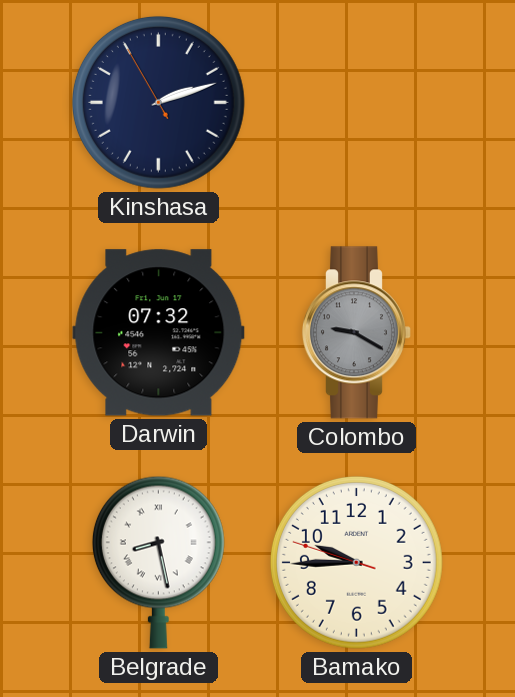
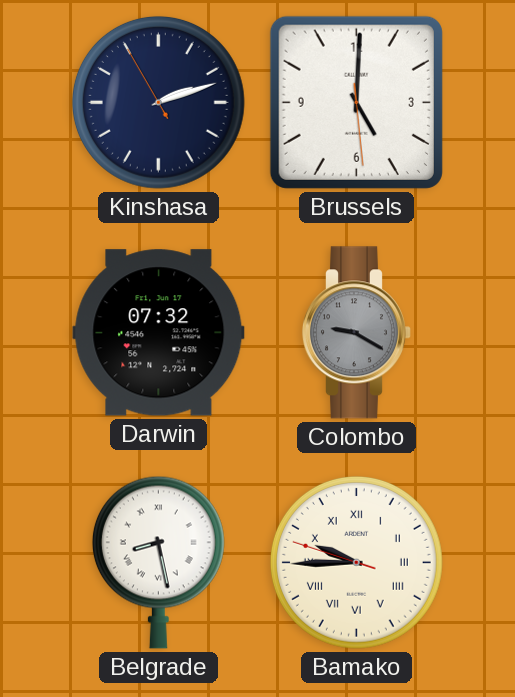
Brussels: none -> 5:00
Bamako numerals: Arabic -> Roman
